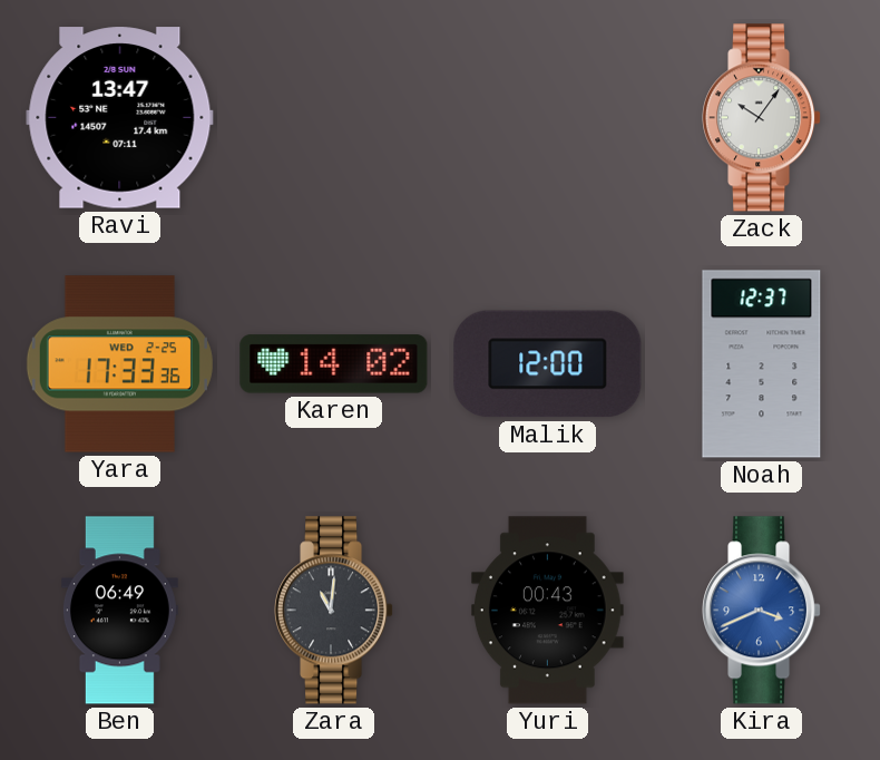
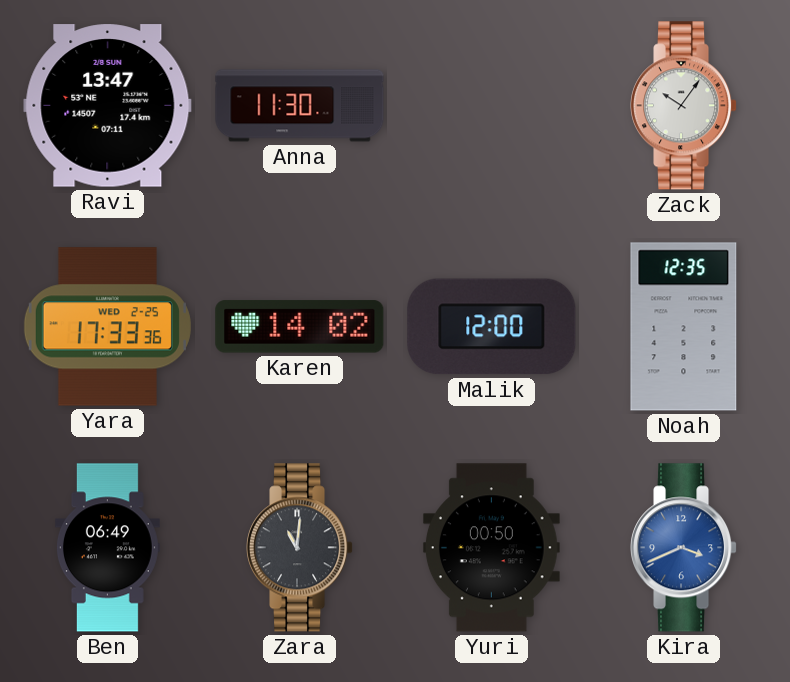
Anna: none -> 11:30
Noah: 12:37 -> 12:35
Yuri: 00:43 -> 00:50
